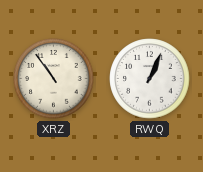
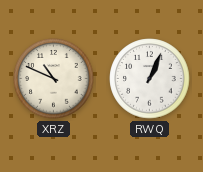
XRZ: 10:54 -> 10:49
